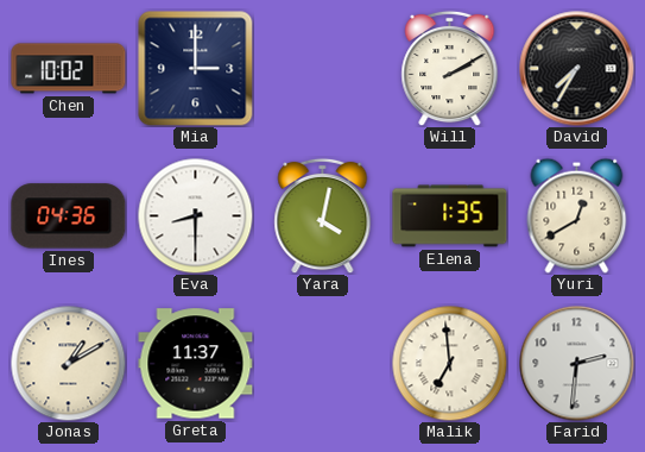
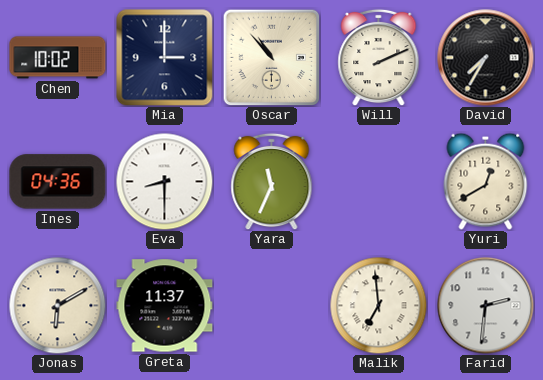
Oscar: none -> 10:53
Will: 2:10 -> 2:11
Yara: 4:02 -> 11:34
Elena: 1:35 -> none
Jonas: 1:10 -> 6:10
